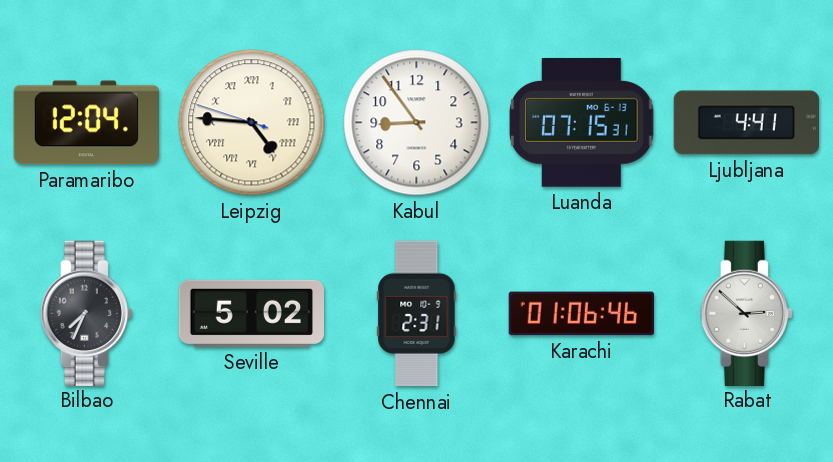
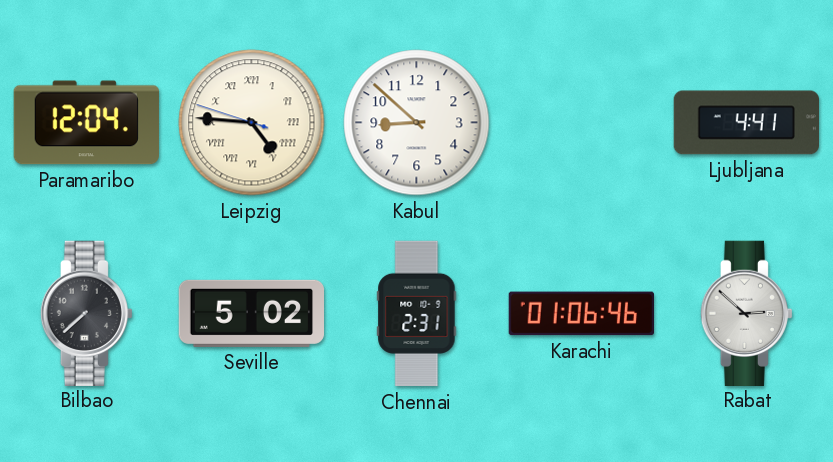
Kabul: 8:54 -> 8:52
Luanda: 07:15 -> none
Bilbao: 7:34 -> 7:38
